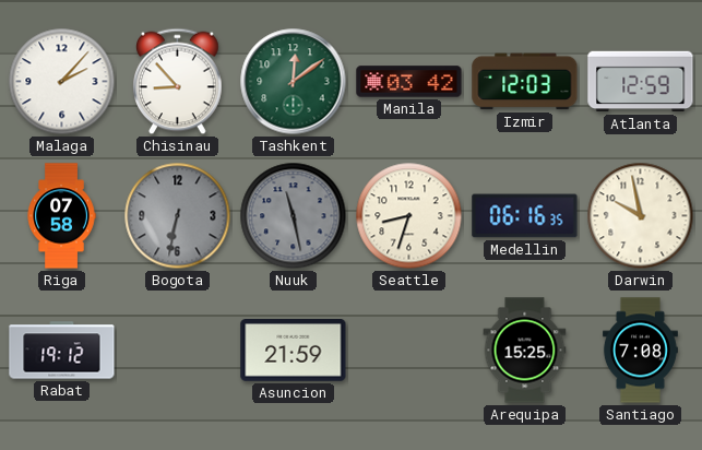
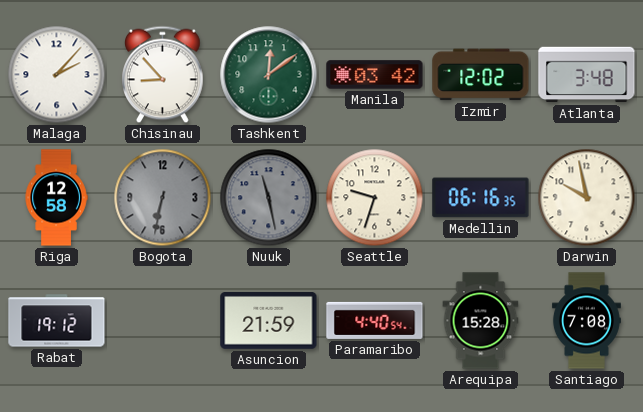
Izmir: 12:03 -> 12:02
Atlanta: 12:59 -> 3:48
Riga: 07:58 -> 12:58
Seattle: 8:33 -> 9:33
Paramaribo: none -> 4:40
Arequipa: 15:25 -> 15:28
